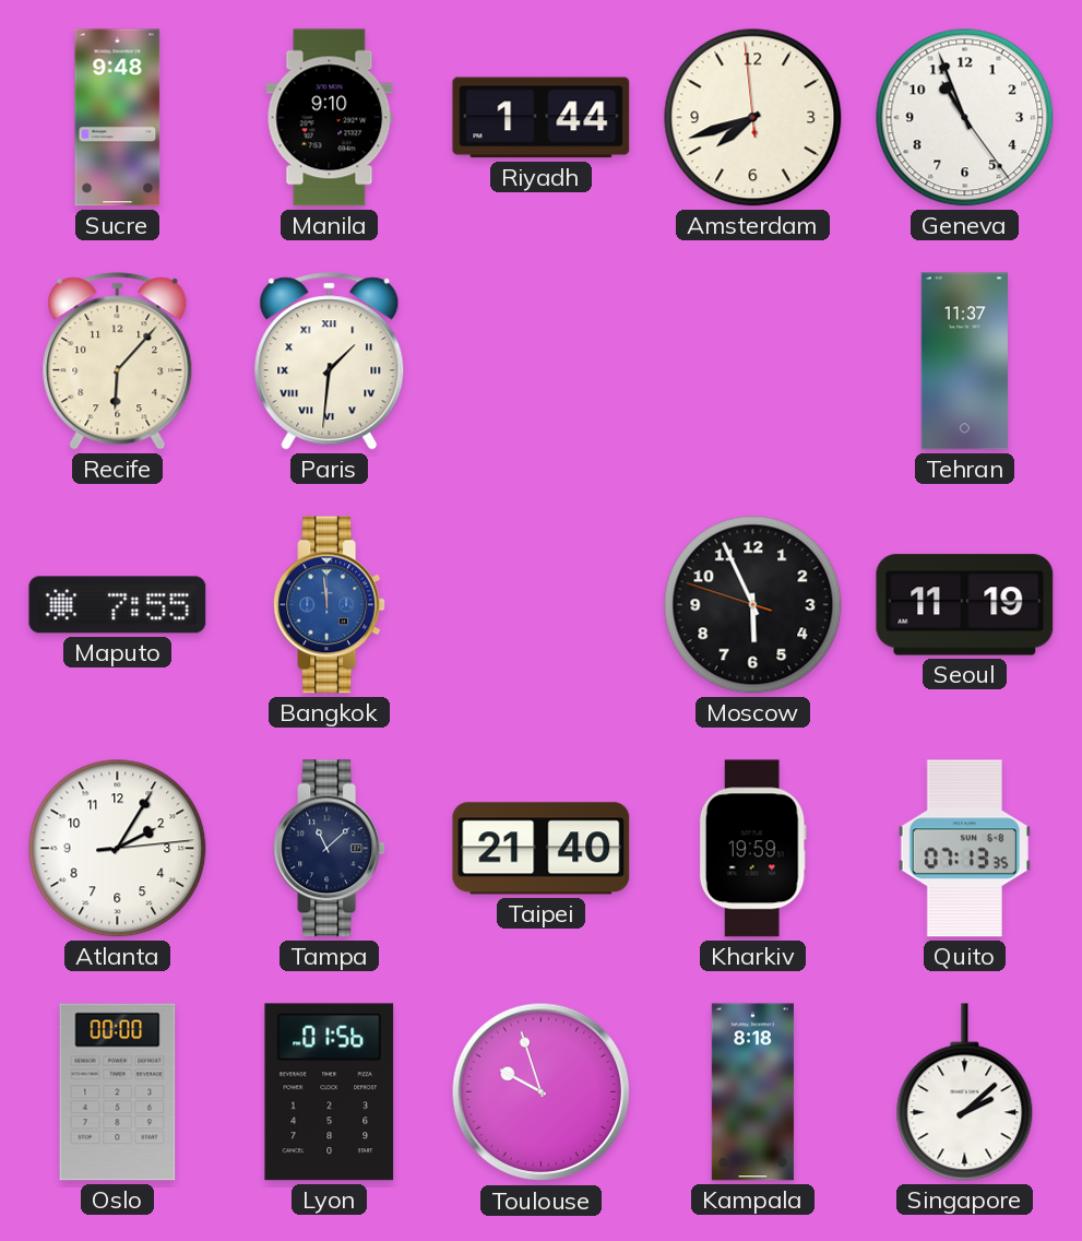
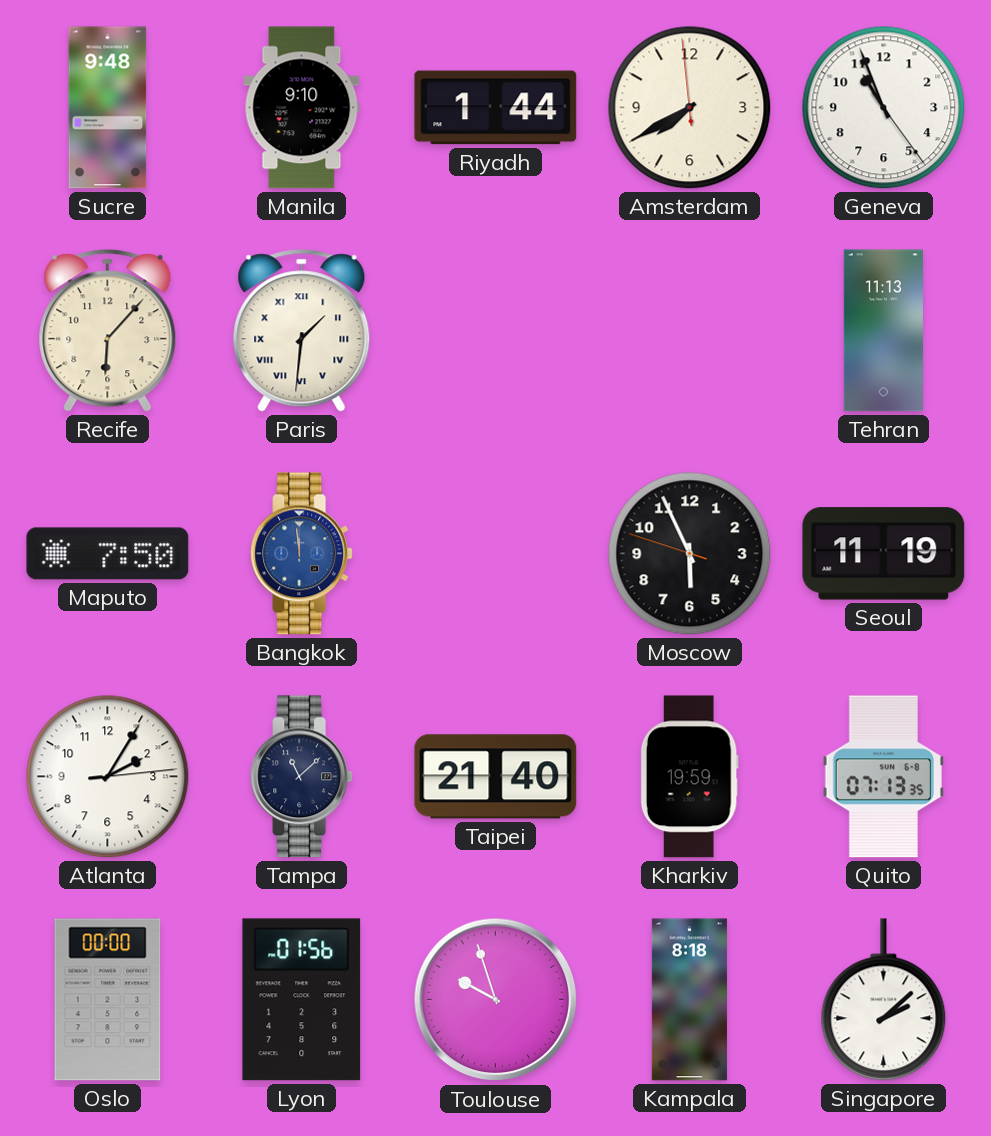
Amsterdam: 7:41 -> 7:39
Tehran: 11:37 -> 11:13
Maputo: 7:55 -> 7:50
